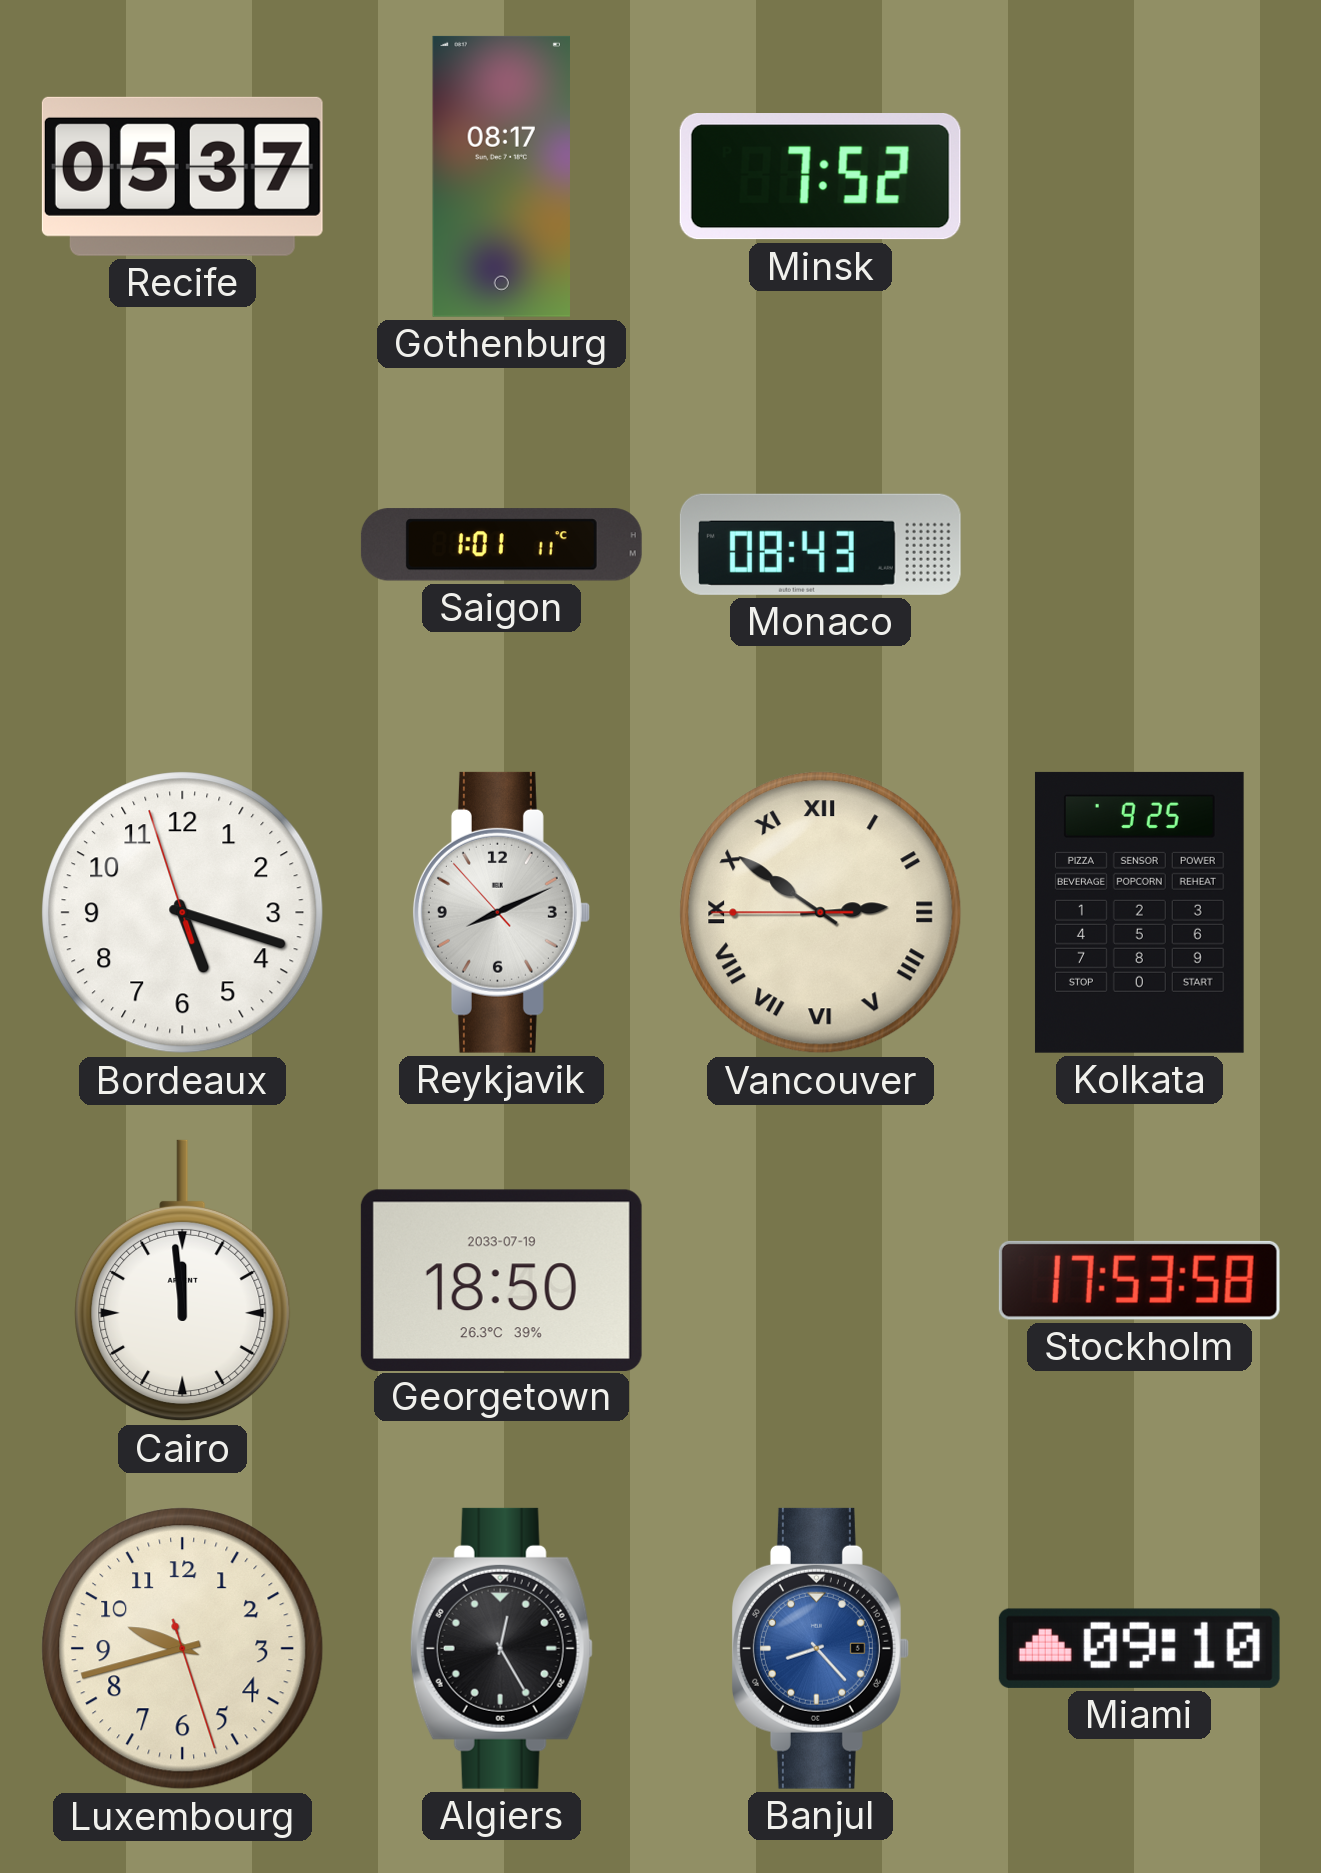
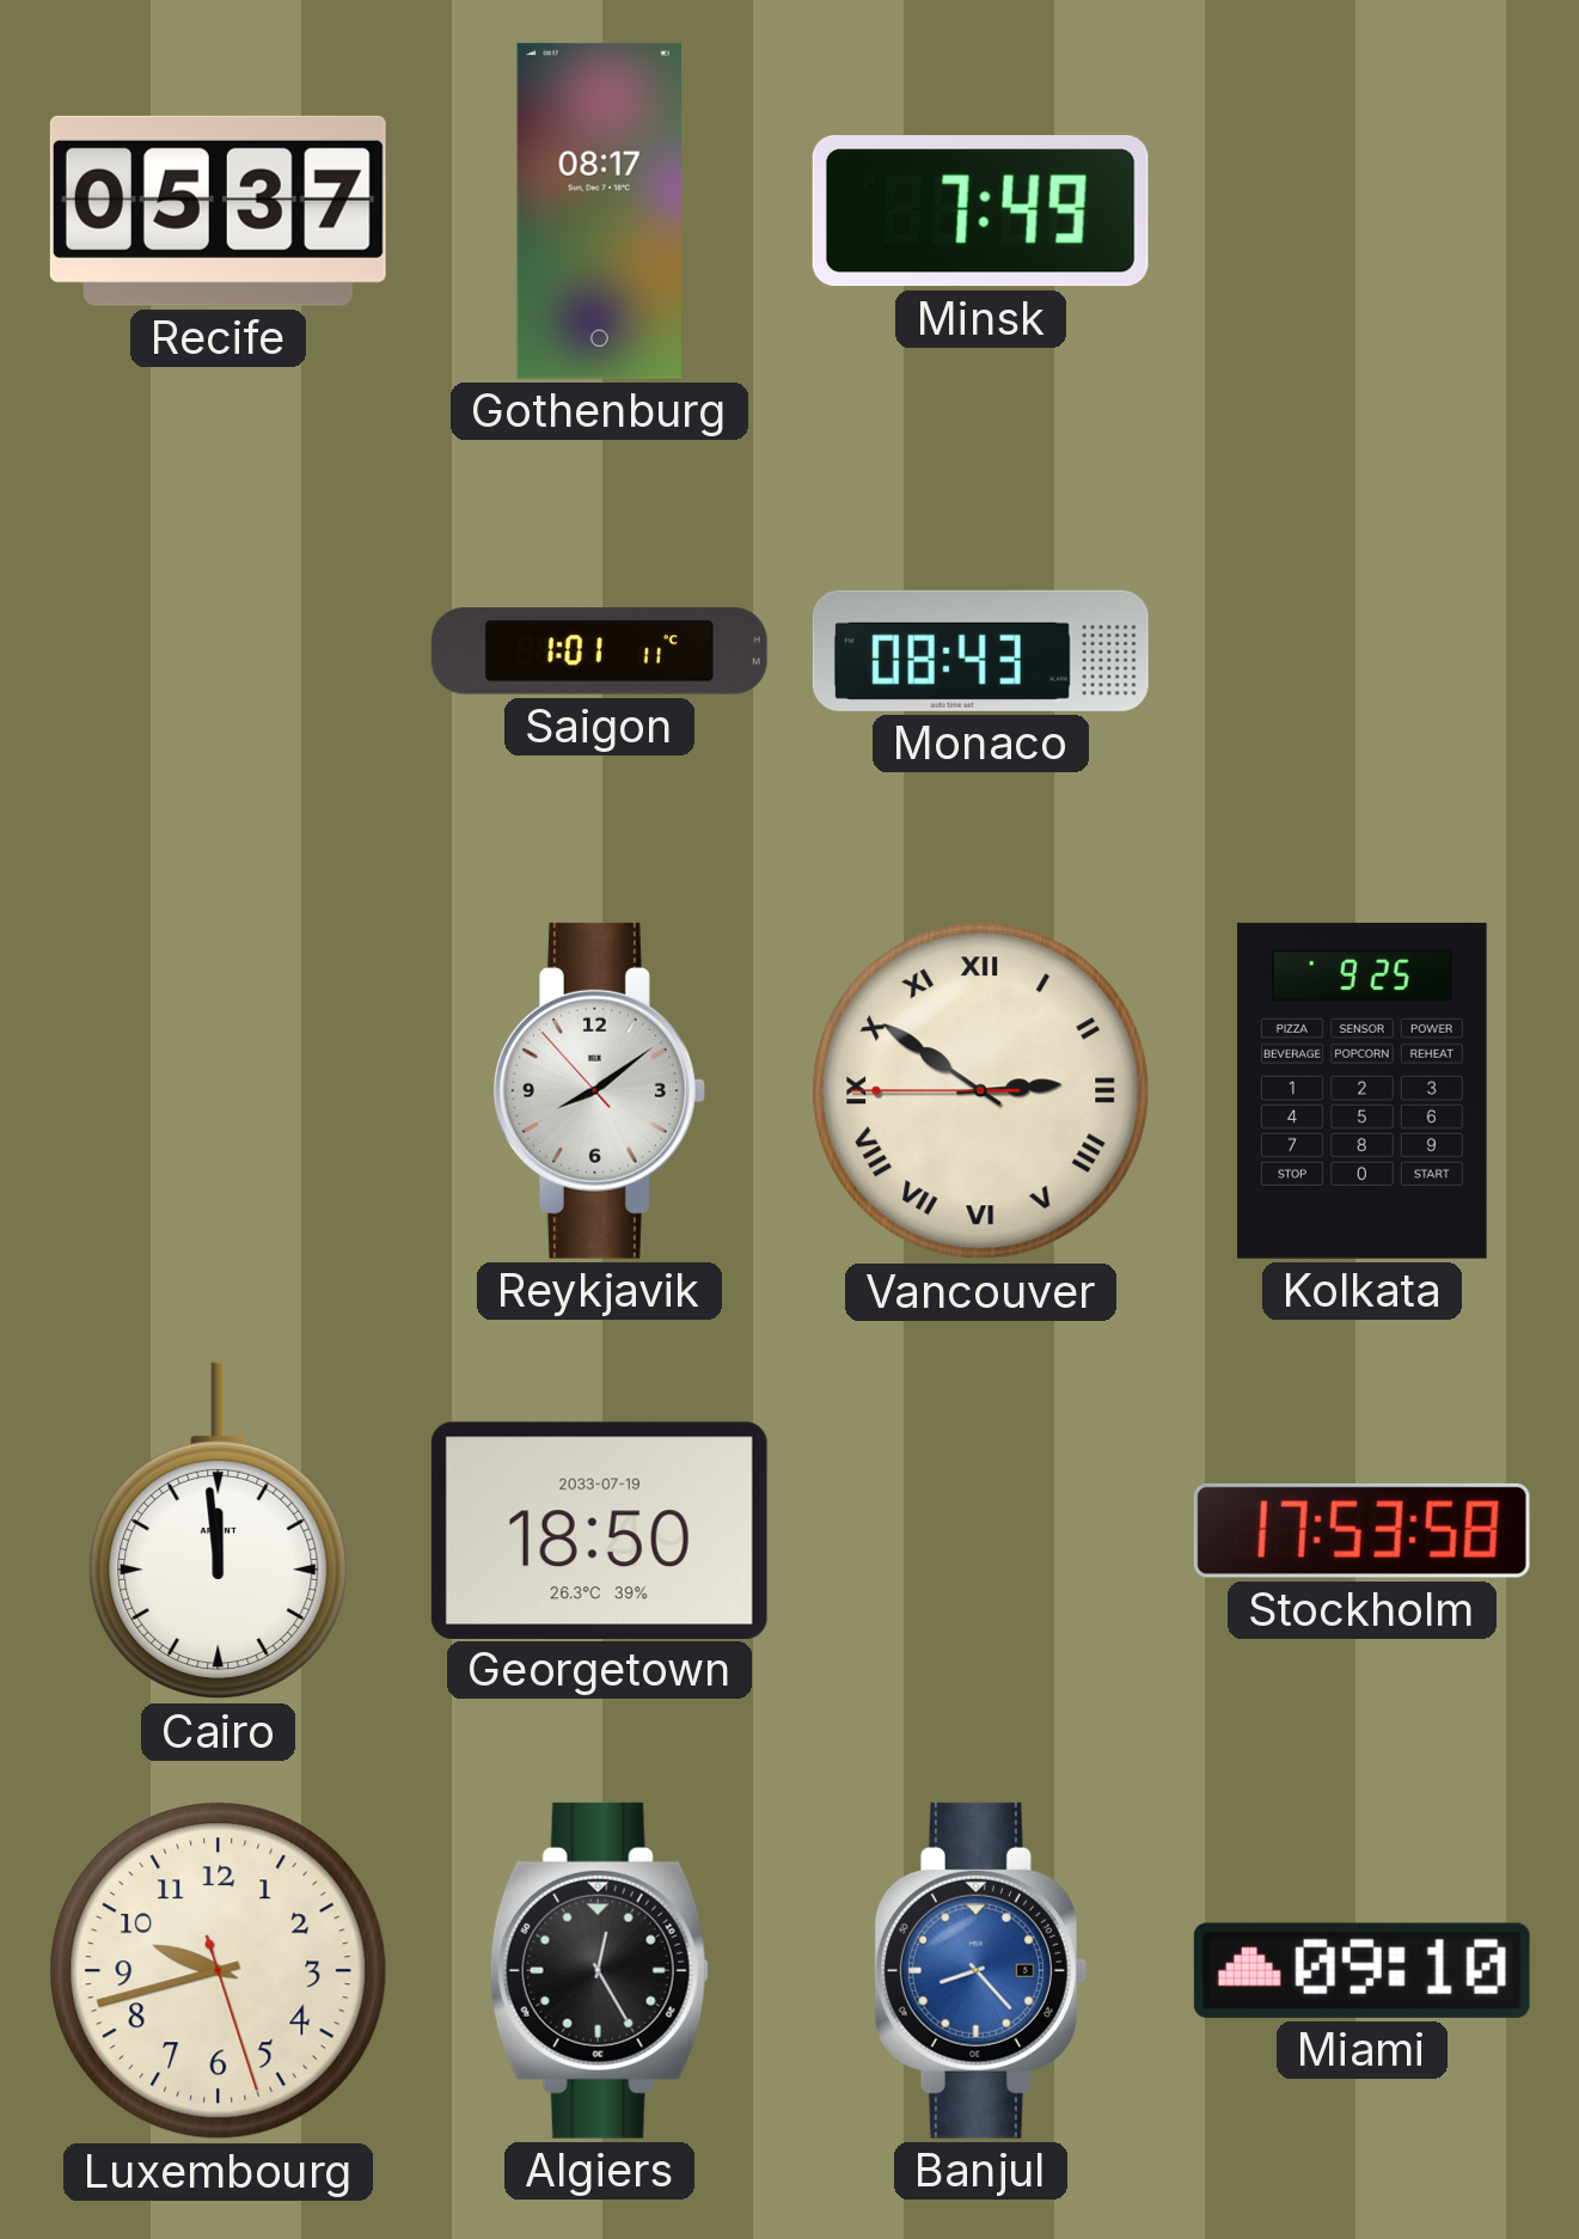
Minsk: 7:52 -> 7:49
Bordeaux: 5:17 -> none
Reykjavik: 8:10 -> 8:08
